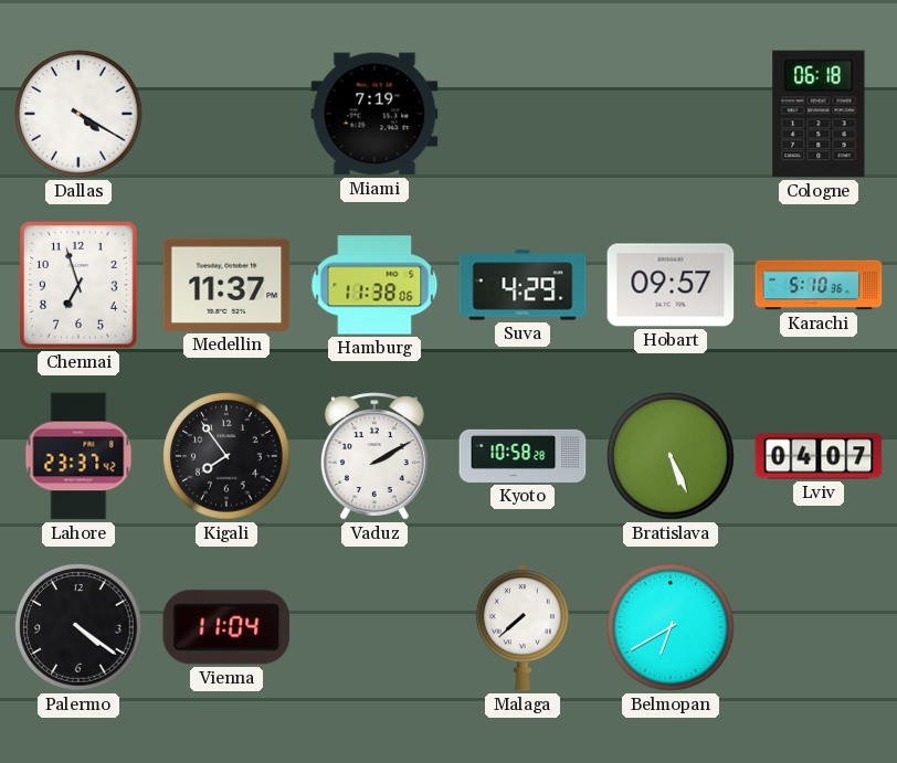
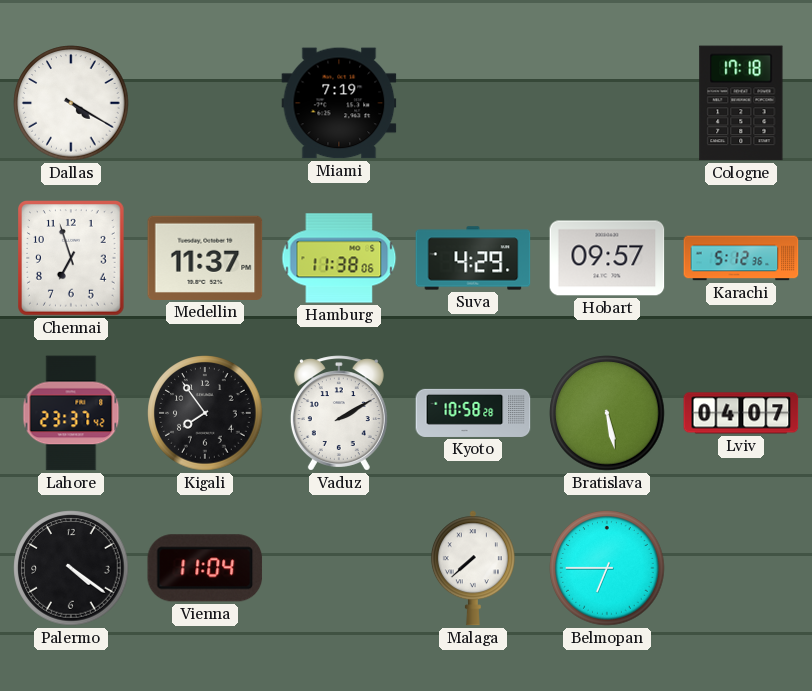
Cologne: 06:18 -> 17:18
Karachi: 5:10 -> 5:12
Bratislava: 5:26 -> 5:28
Belmopan: 6:40 -> 6:45
